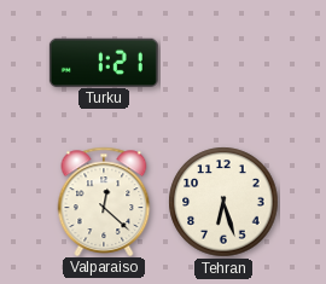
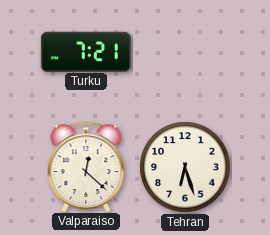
Turku: 1:21 -> 7:21
